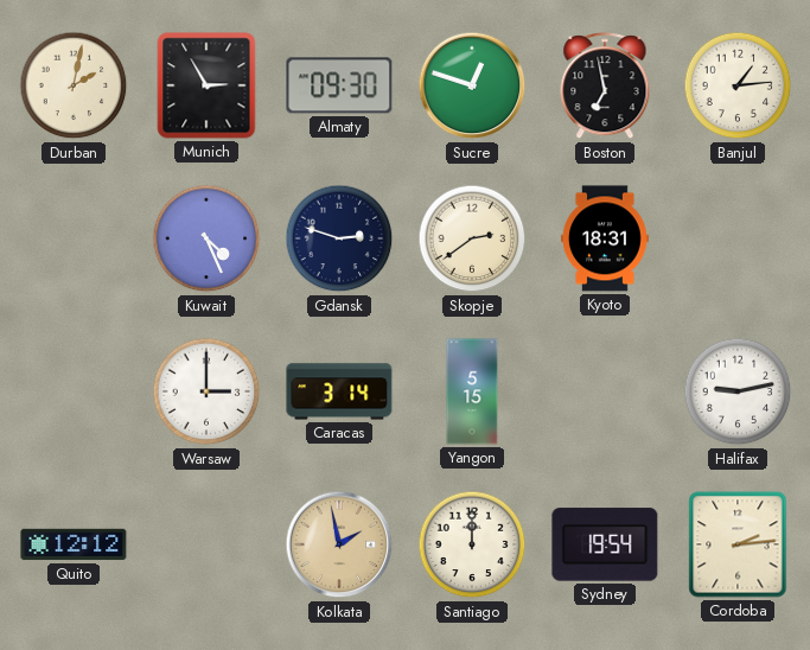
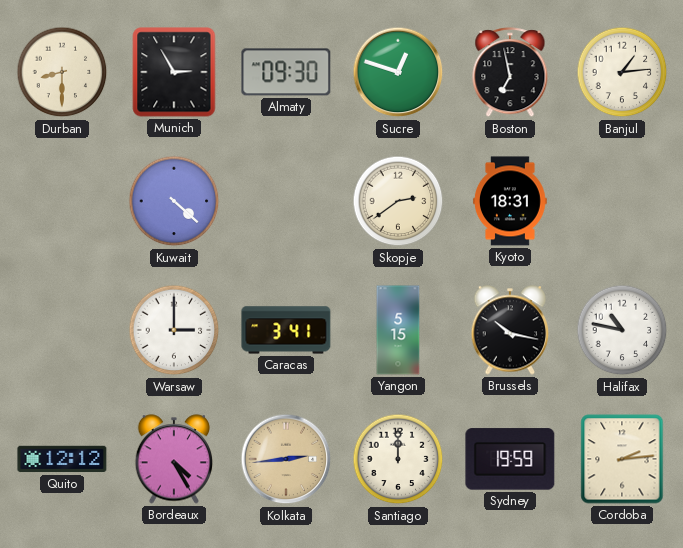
Durban: 2:02 -> 8:30
Kuwait: 4:26 -> 4:22
Gdansk: 2:48 -> none
Caracas: 3:14 -> 3:41
Brussels: none -> 10:17
Halifax: 9:13 -> 10:47
Bordeaux: none -> 4:25
Kolkata: 1:58 -> 2:44
Sydney: 19:54 -> 19:59
